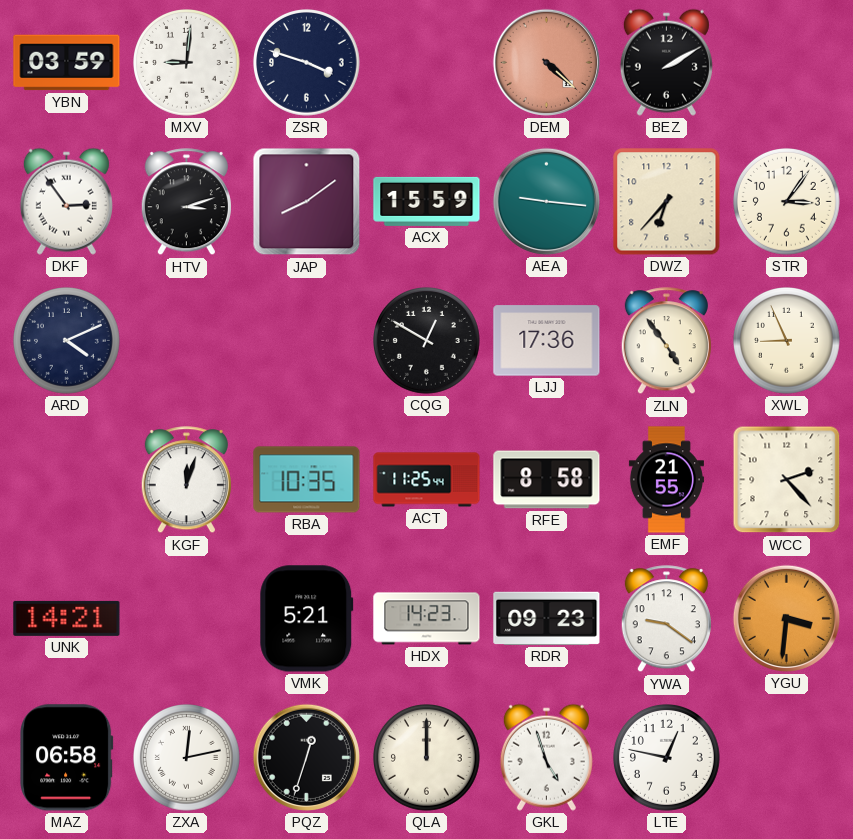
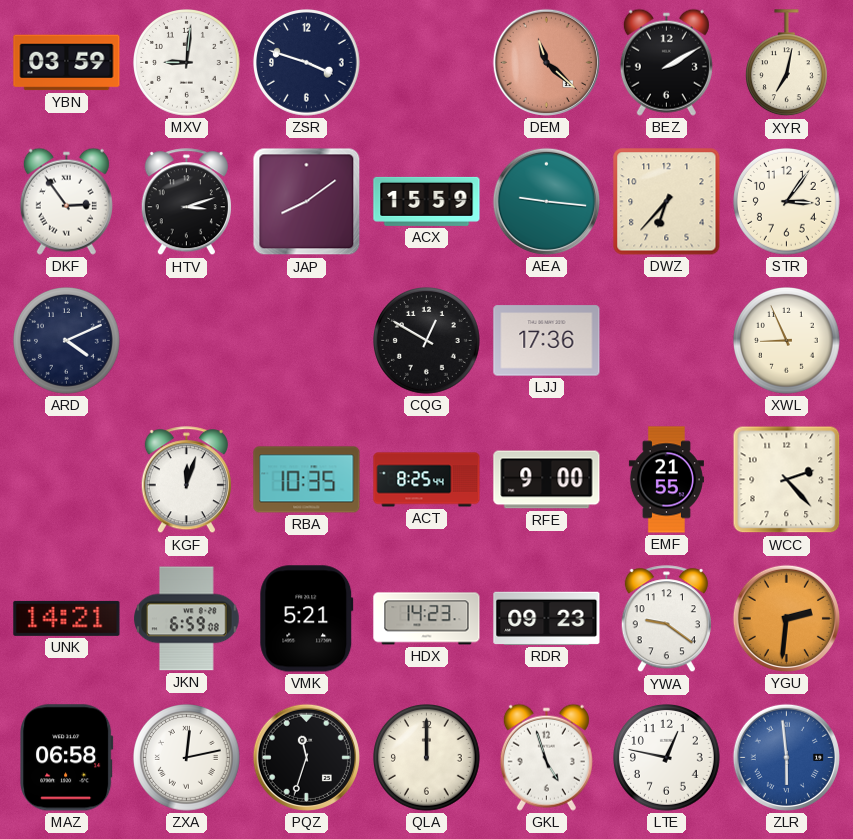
DEM: 4:22 -> 11:22
XYR: none -> 7:02
ZLN: 4:54 -> none
ACT: 11:25 -> 8:25
RFE: 8:58 -> 9:00
JKN: none -> 6:59
YGU: 3:31 -> 2:31
PQZ: 12:33 -> 11:33
ZLR: none -> 5:59
